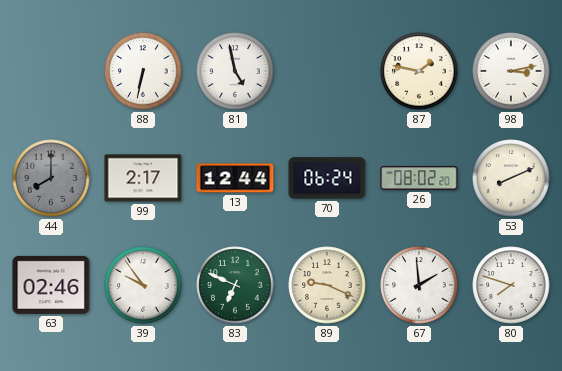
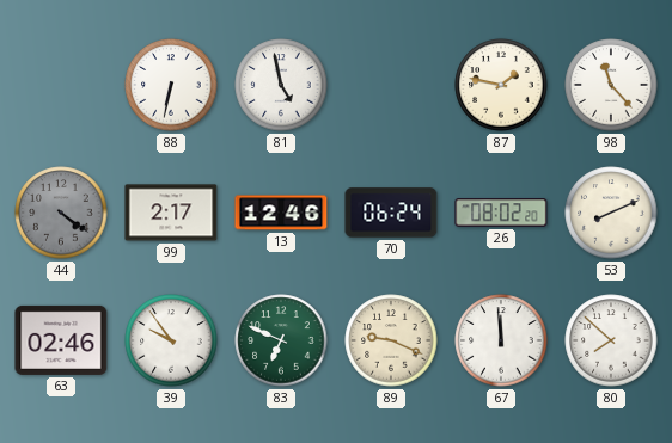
98: 3:13 -> 11:23
44: 8:00 -> 4:21
13: 12:44 -> 12:46
67: 1:59 -> 11:59
80: 7:48 -> 7:52
